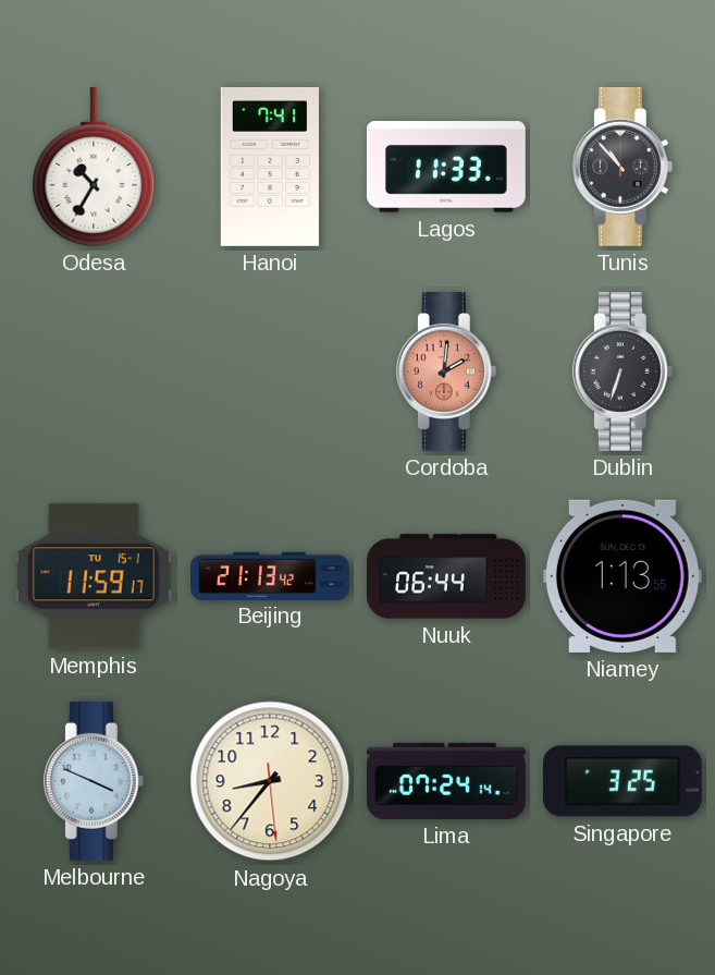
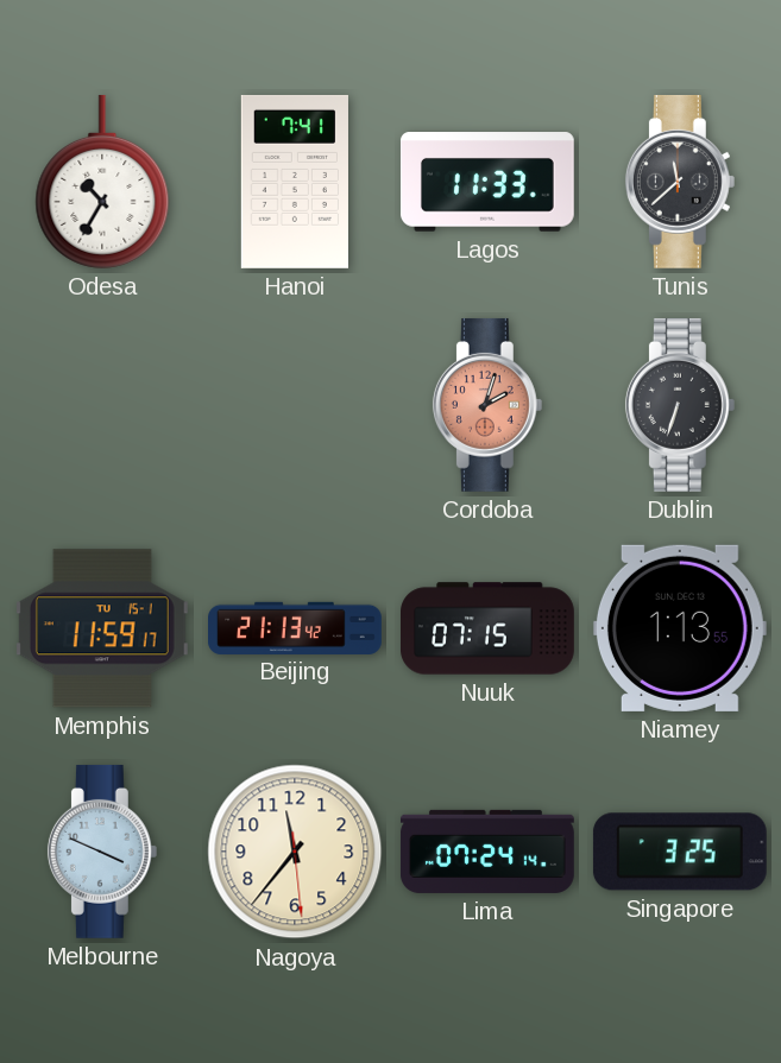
Tunis: 10:53 -> 11:38
Cordoba: 2:01 -> 2:03
Nuuk: 06:44 -> 07:15
Nagoya: 8:36 -> 11:36
